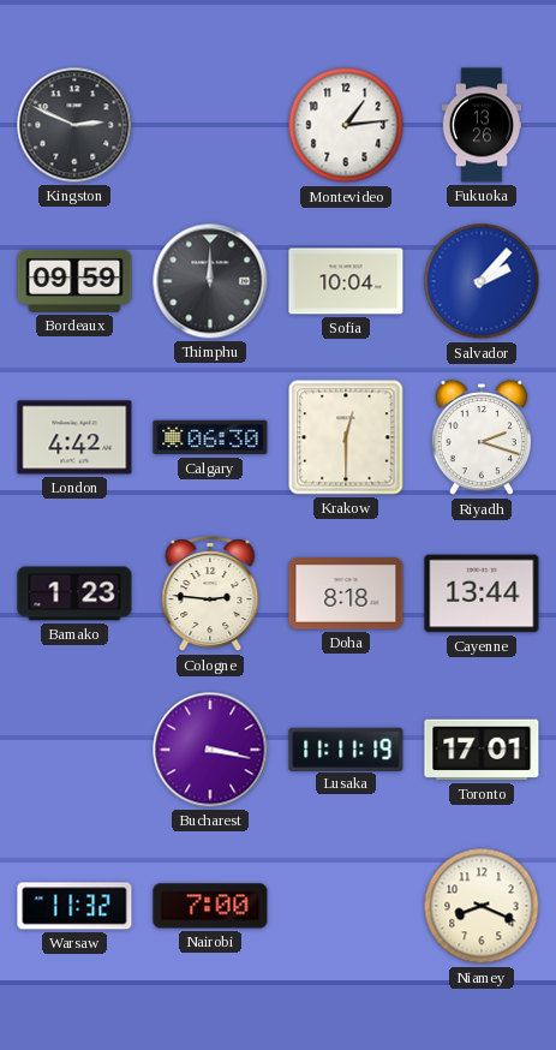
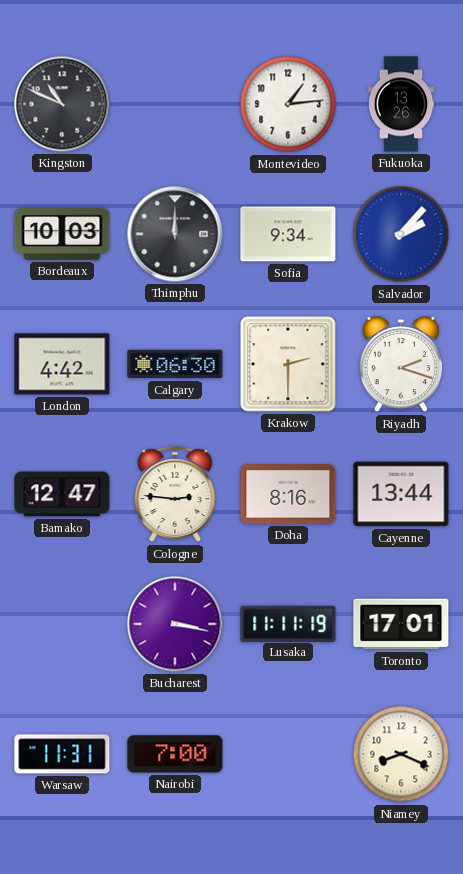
Kingston: 2:49 -> 10:49
Bordeaux: 09:59 -> 10:03
Sofia: 10:04 -> 9:34
Krakow: 12:30 -> 2:30
Bamako: 1:23 -> 12:47
Doha: 8:18 -> 8:16
Warsaw: 11:32 -> 11:31
